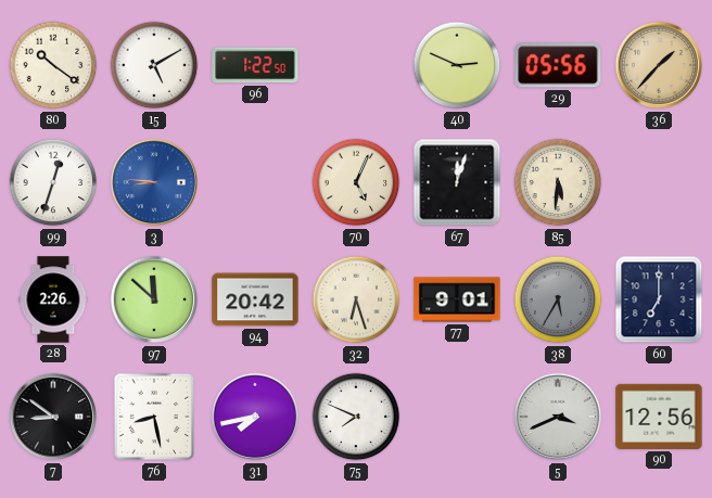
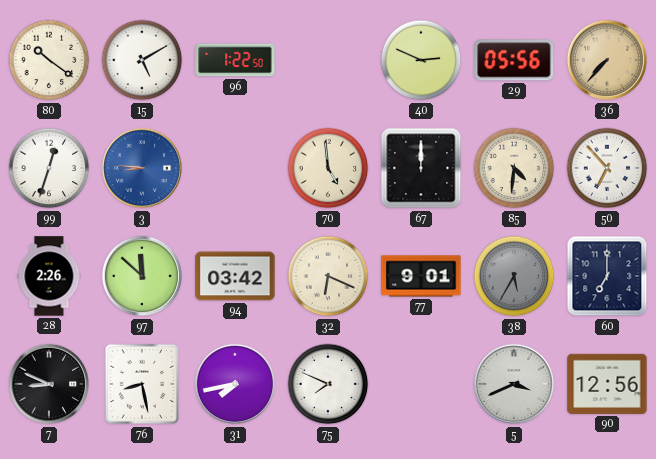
36: 1:37 -> 7:37
70: 5:04 -> 4:59
67: 12:03 -> 12:00
85: 5:31 -> 4:31
50: none -> 6:53
94: 20:42 -> 03:42
32: 6:27 -> 6:19
7: 8:51 -> 8:49
